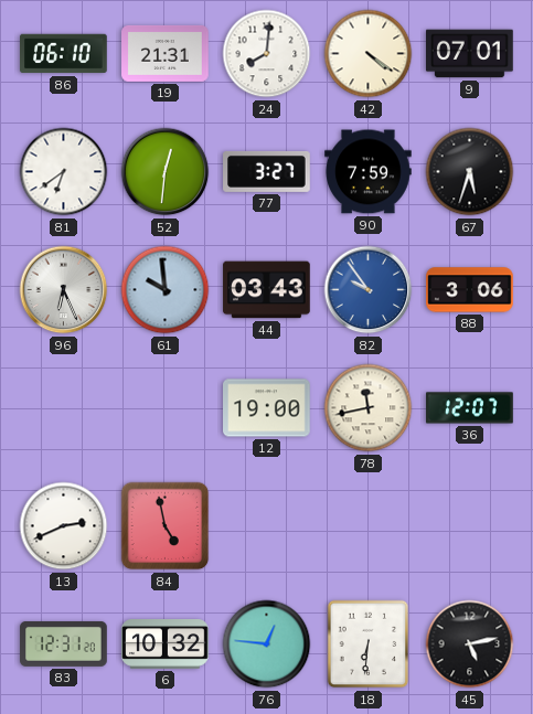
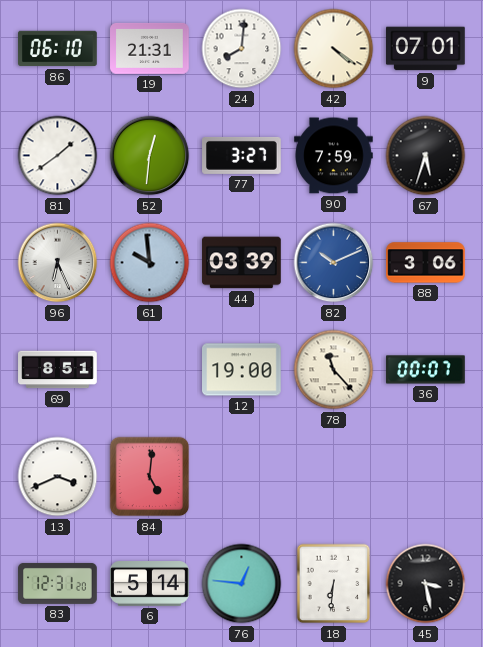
81: 6:39 -> 1:39
44: 03:43 -> 03:39
82: 9:54 -> 10:11
69: none -> 8:51
78: 11:43 -> 11:23
36: 12:07 -> 00:07
13: 2:41 -> 3:41
84: 4:58 -> 5:01
6: 10:32 -> 5:14
45: 5:13 -> 3:28
